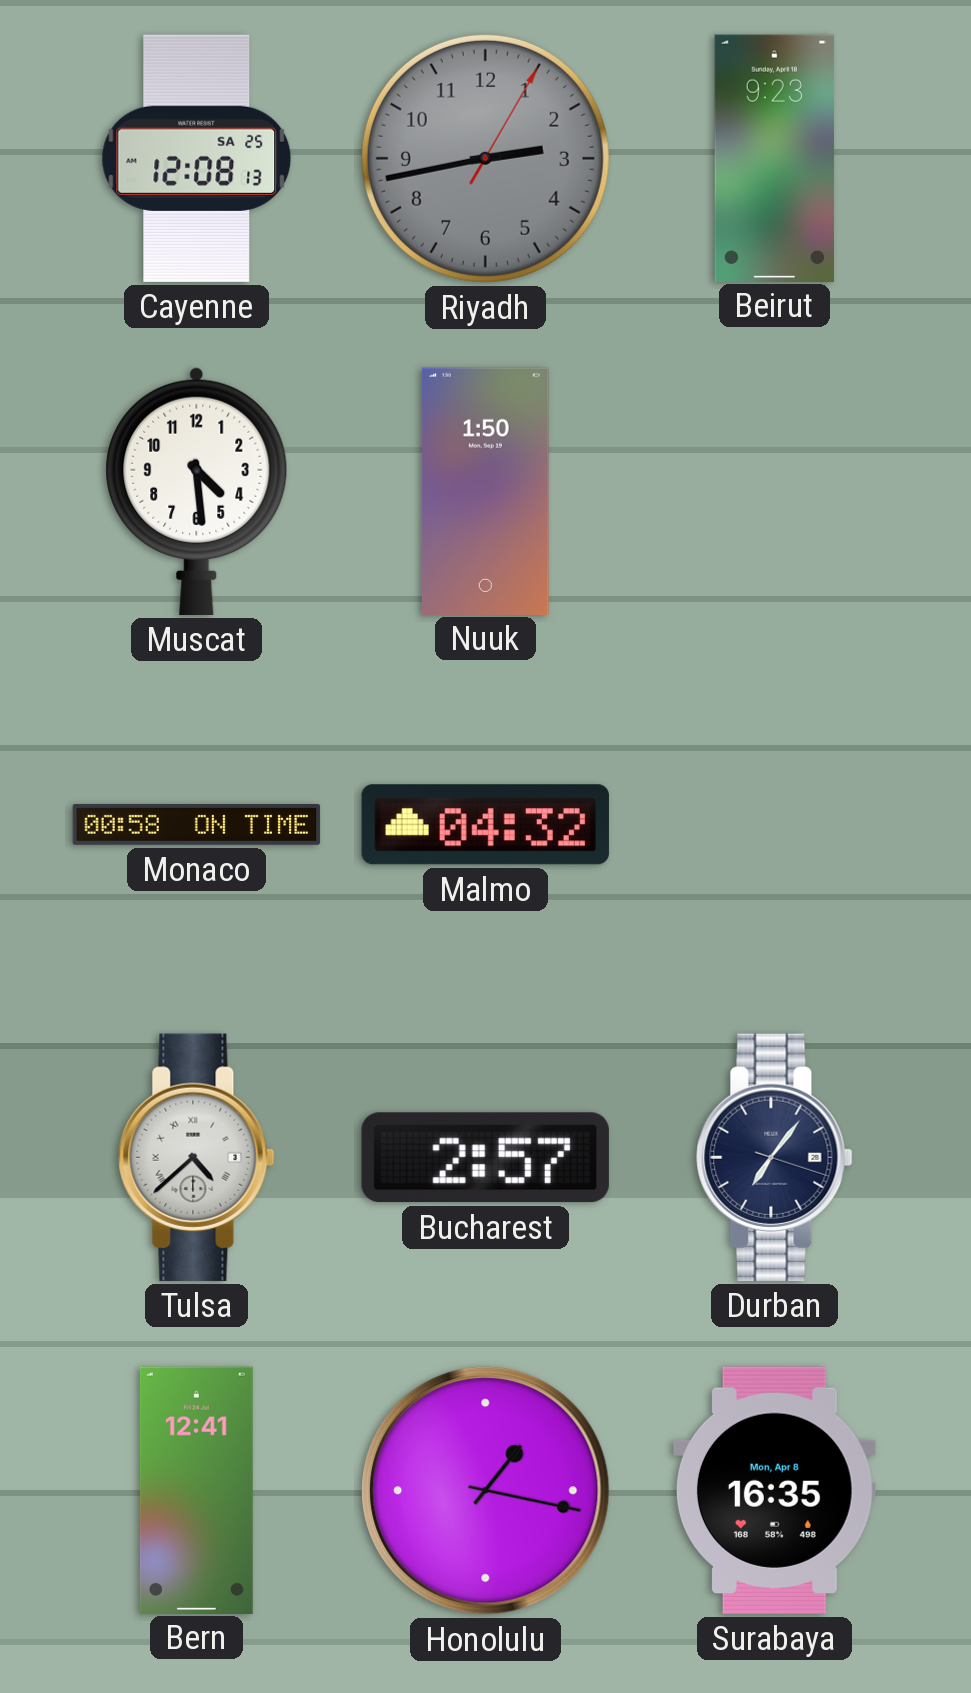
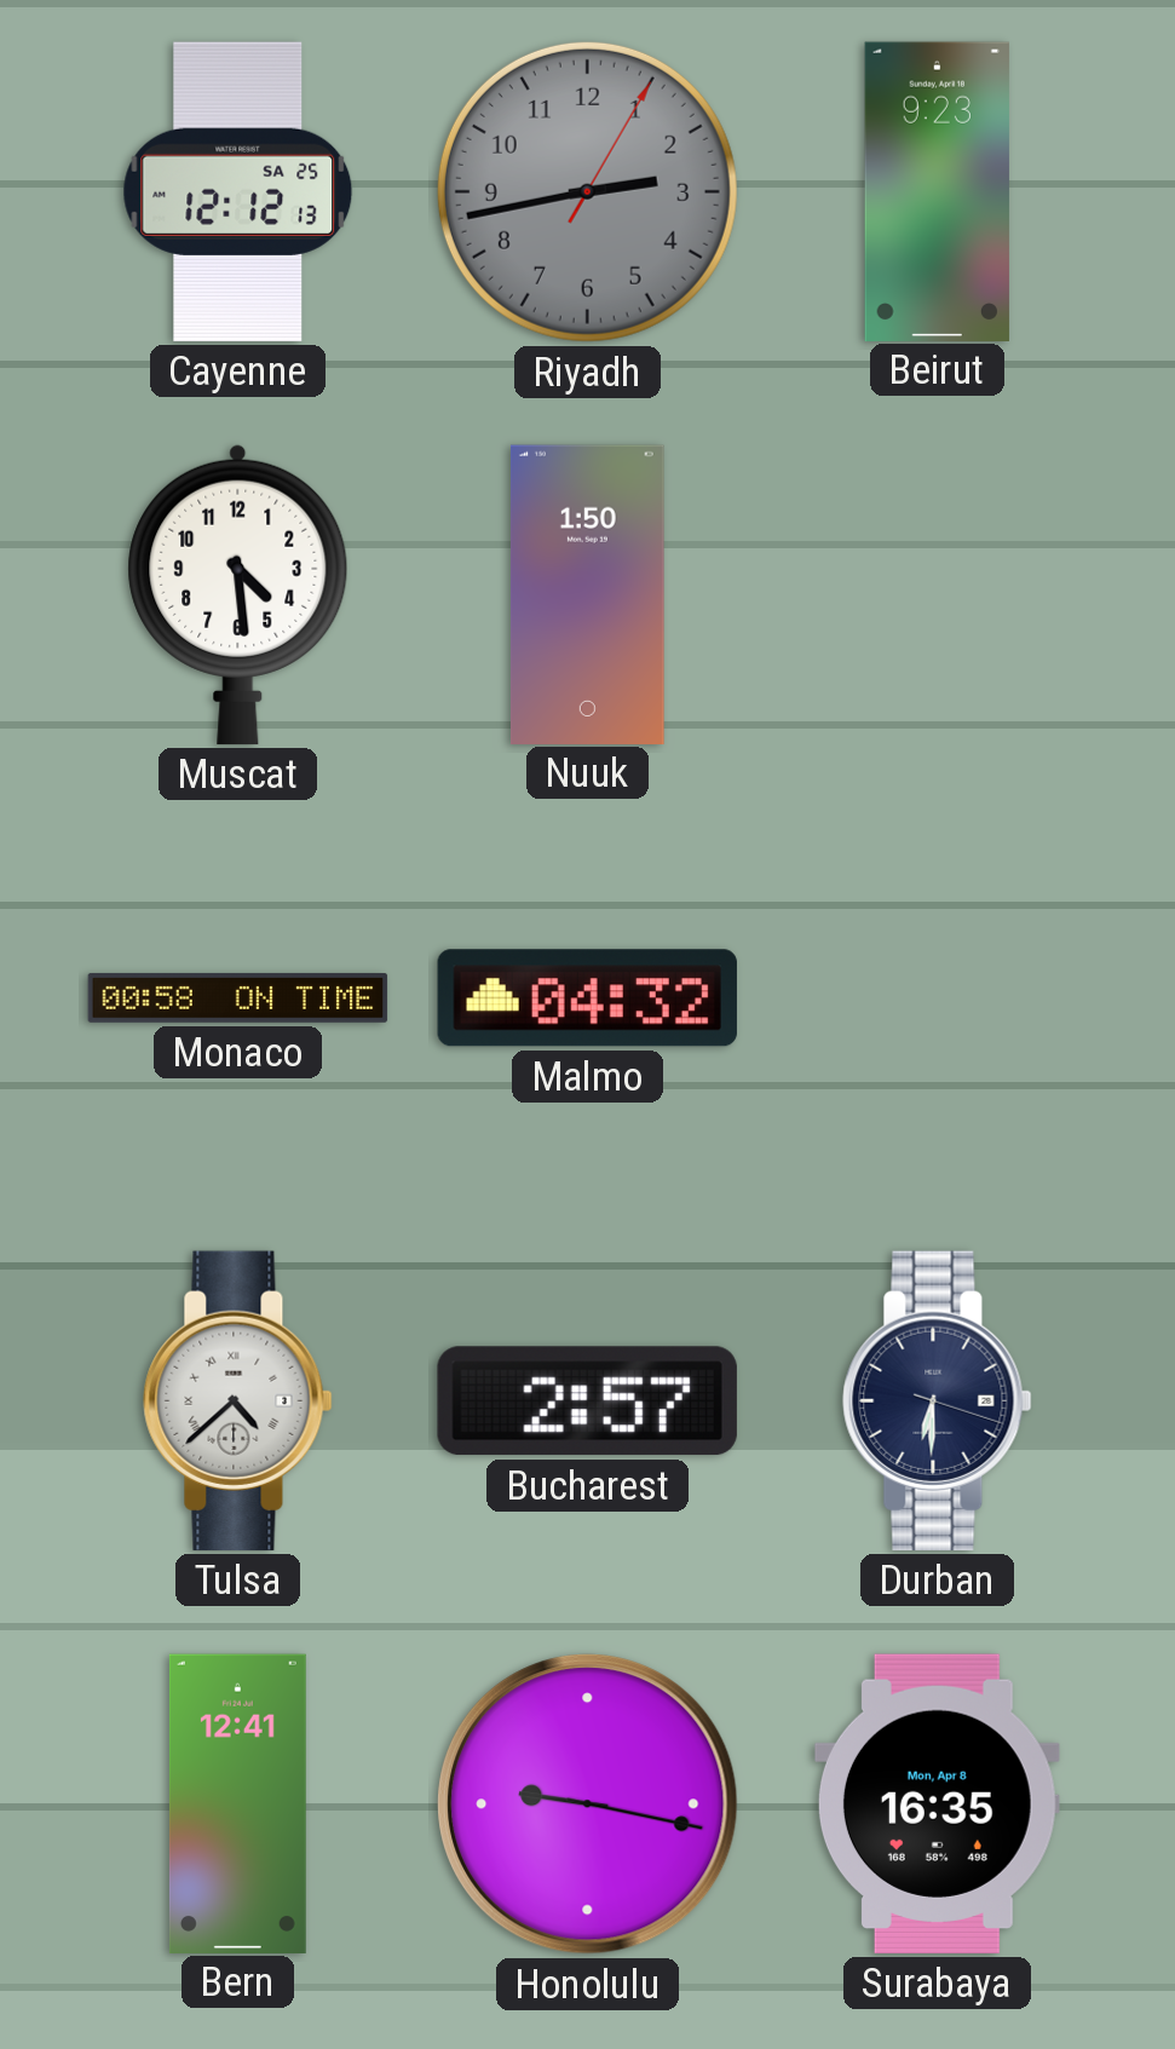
Cayenne: 12:08 -> 12:12
Durban: 7:06 -> 6:30
Honolulu: 1:17 -> 9:17
